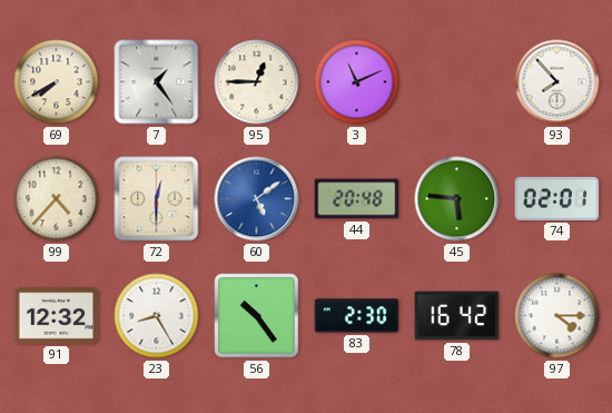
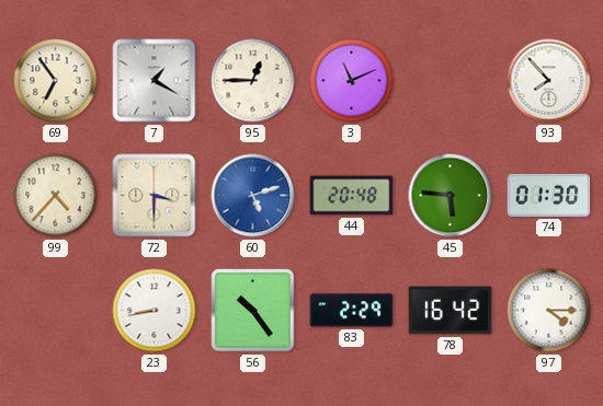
69: 7:40 -> 6:54
7: 1:24 -> 1:20
72: 12:30 -> 3:30
60: 5:09 -> 5:12
74: 02:01 -> 01:30
91: 12:32 -> none
23: 8:25 -> 8:43
83: 2:30 -> 2:29
